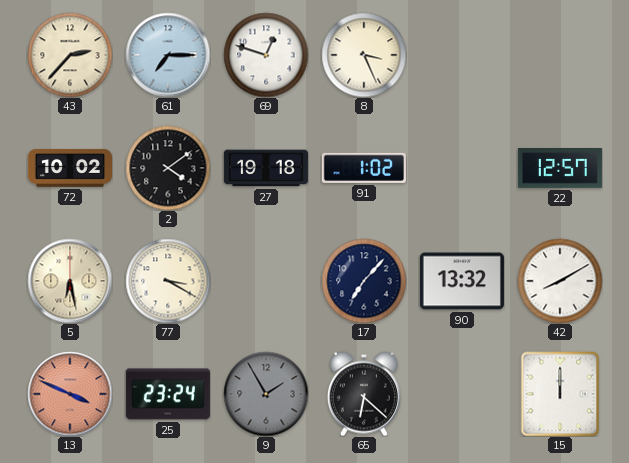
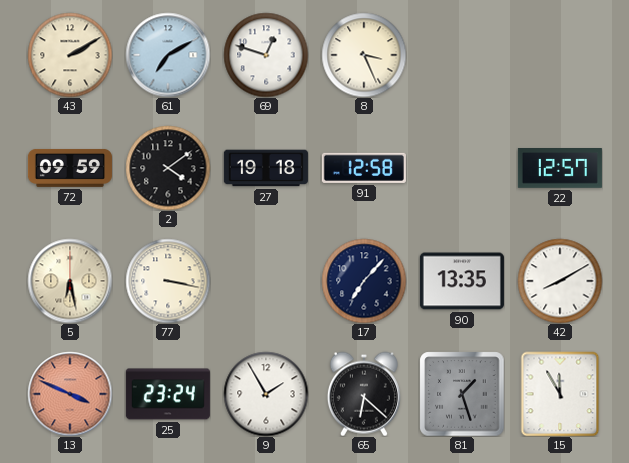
43: 2:37 -> 2:10
61: 7:15 -> 7:10
72: 10:02 -> 09:59
91: 1:02 -> 12:58
77: 3:20 -> 3:17
90: 13:32 -> 13:35
9 dial: grey -> white
81: none -> 1:27
15: 12:00 -> 11:55
